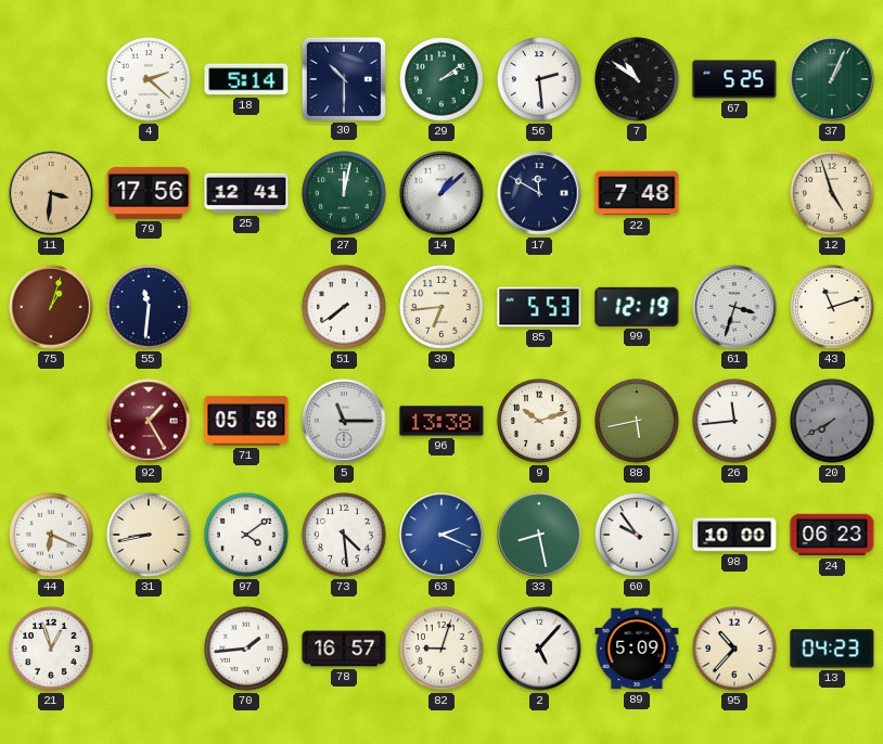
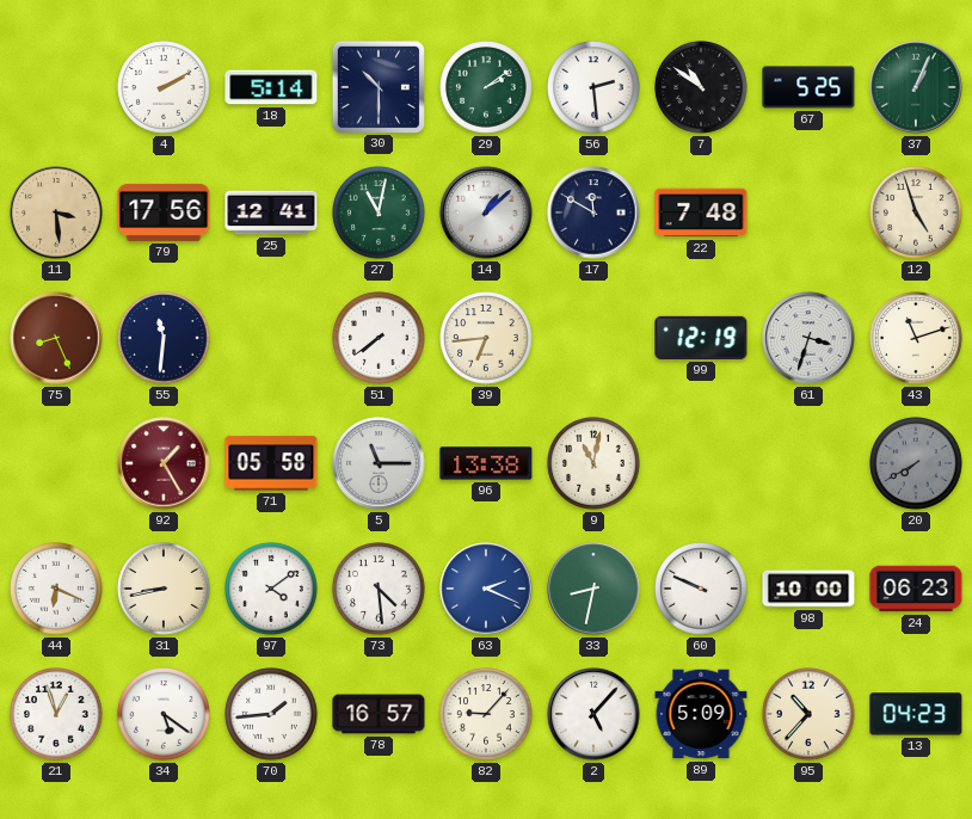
4: 2:22 -> 2:10
11: 3:31 -> 3:29
27: 12:02 -> 11:02
75: 1:03 -> 8:26
85: 5:53 -> none
9: 10:12 -> 11:02
88: 5:43 -> none
26: 11:44 -> none
33: 8:28 -> 8:32
60: 9:54 -> 9:49
34: none -> 5:21
82: 9:03 -> 9:07
